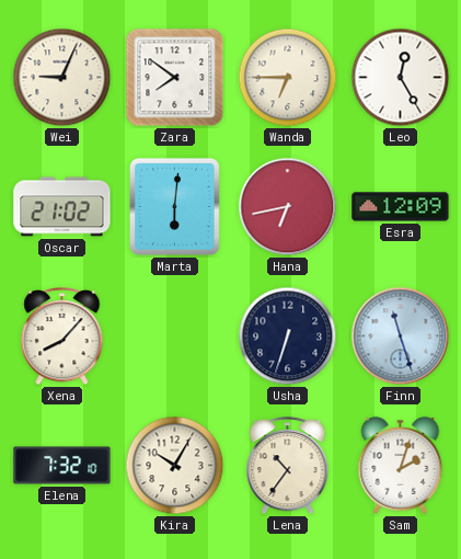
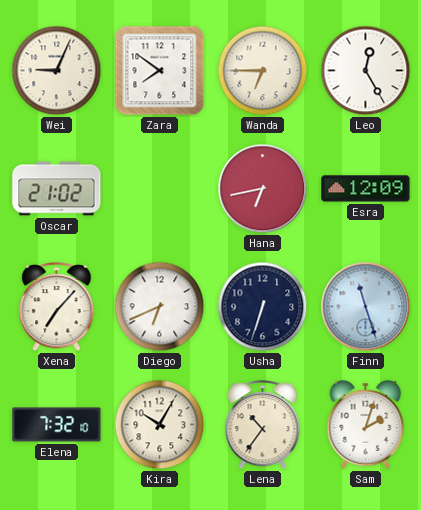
Marta: 6:01 -> none
Xena: 8:07 -> 7:07
Diego: none -> 6:41
